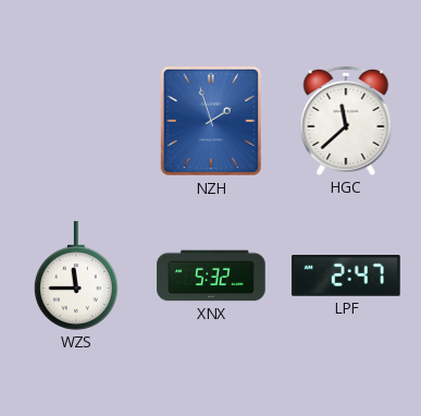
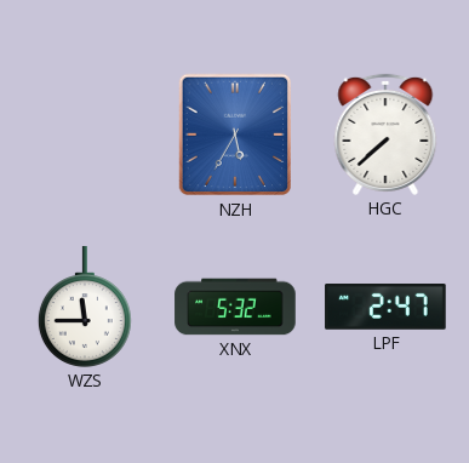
NZH: 1:57 -> 5:35
HGC: 11:38 -> 7:38
